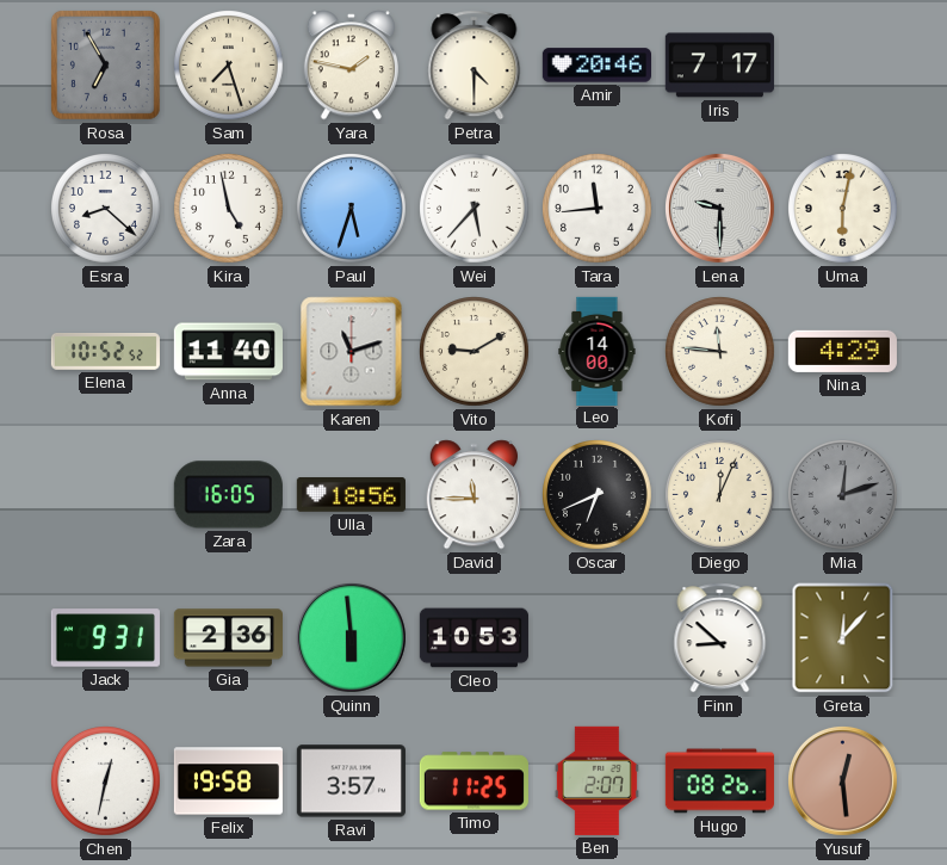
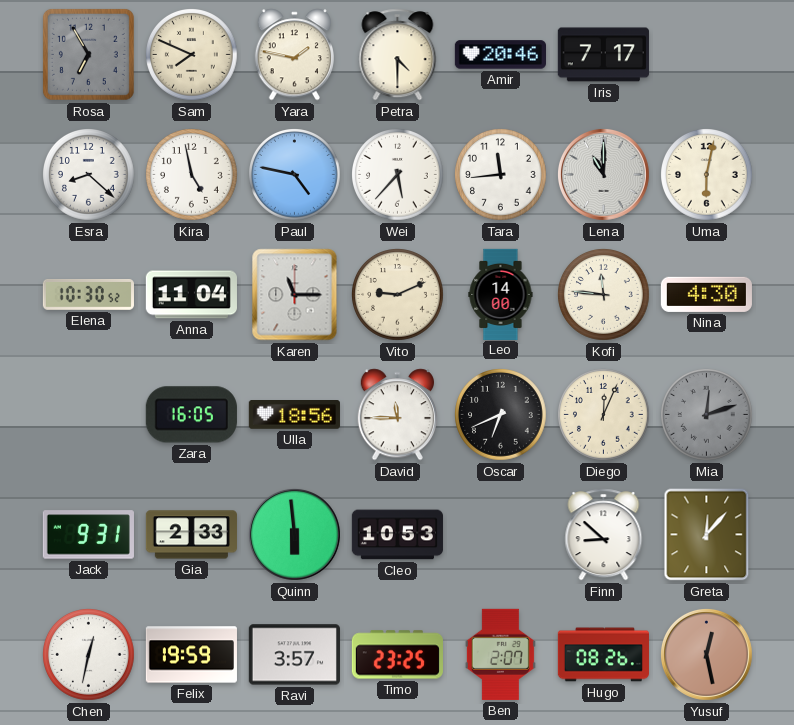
Sam: 7:27 -> 7:49
Paul: 5:33 -> 4:47
Lena: 9:30 -> 11:00
Elena: 10:52 -> 10:30
Anna: 11:40 -> 11:04
Karen: 11:12 -> 11:15
Vito: 9:10 -> 9:11
Nina: 4:29 -> 4:30
Gia: 2:36 -> 2:33
Felix: 19:58 -> 19:59
Timo: 11:25 -> 23:25
Yusuf: 12:29 -> 12:28
